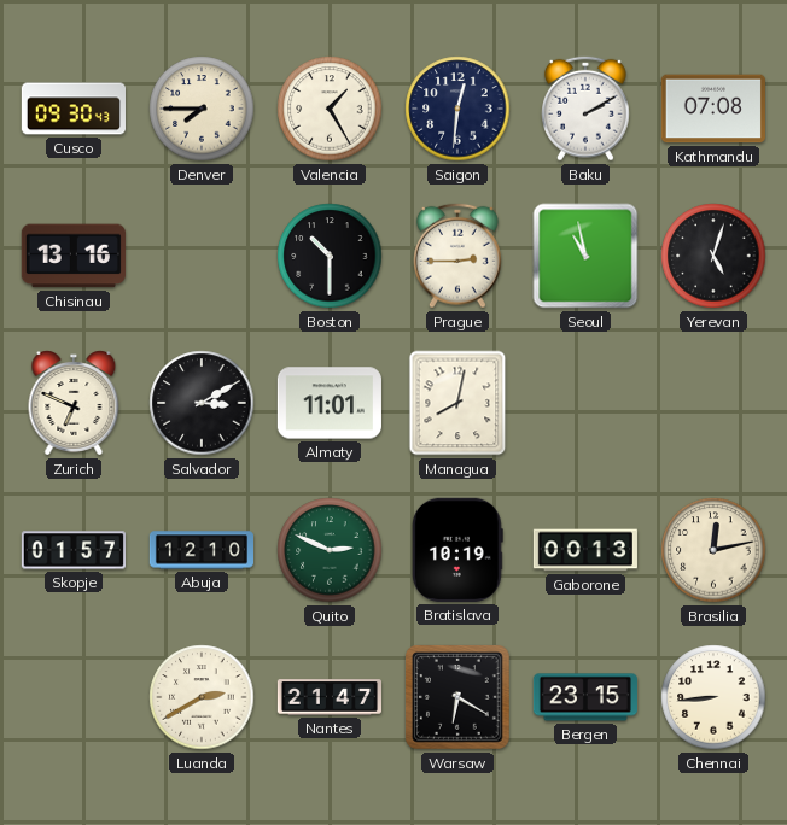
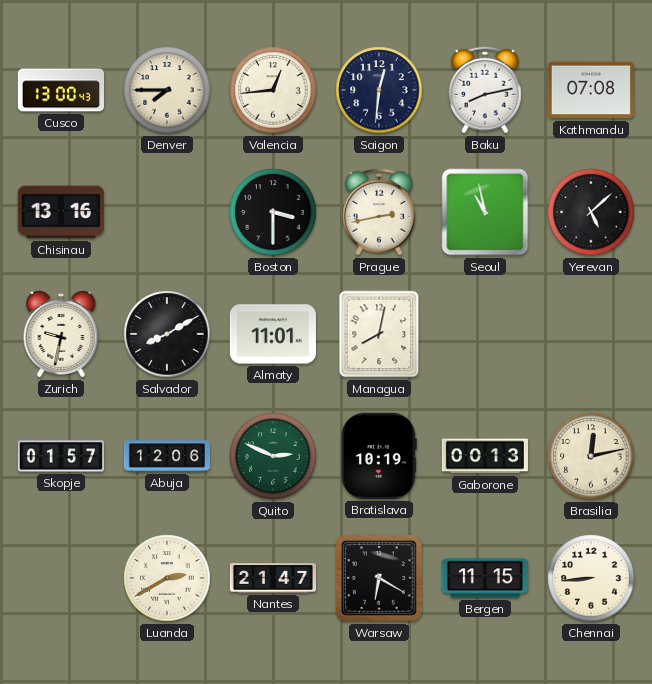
Cusco: 09:30 -> 13:00
Valencia: 1:25 -> 12:44
Baku: 2:10 -> 8:13
Boston: 10:30 -> 3:30
Prague: 2:45 -> 2:43
Yerevan: 5:03 -> 5:08
Zurich: 6:49 -> 9:32
Salvador: 3:10 -> 8:10
Abuja: 12:10 -> 12:06
Bergen: 23:15 -> 11:15
